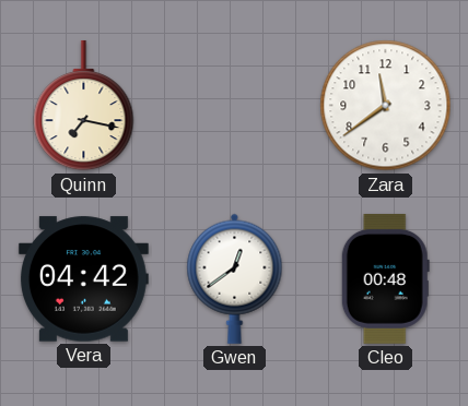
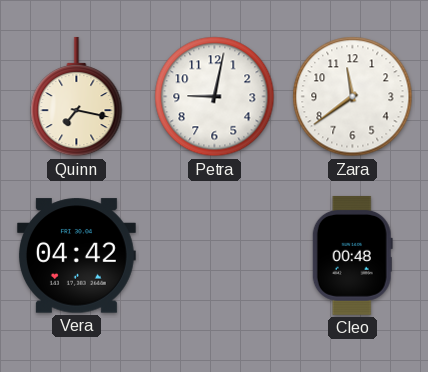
Petra: none -> 9:02
Gwen: 12:39 -> none
